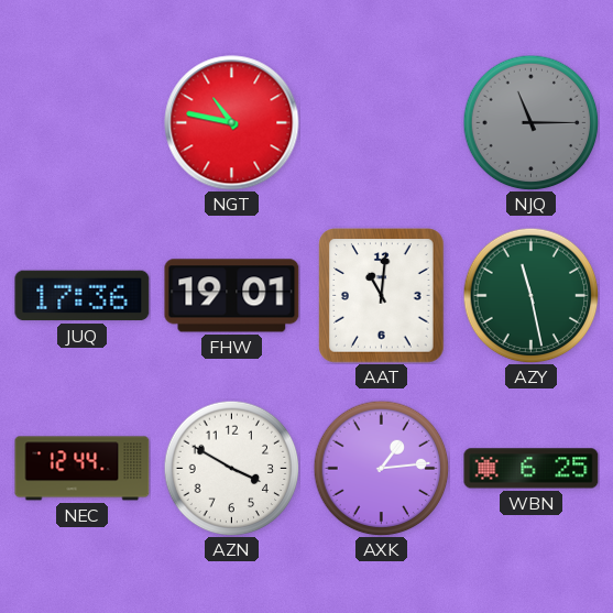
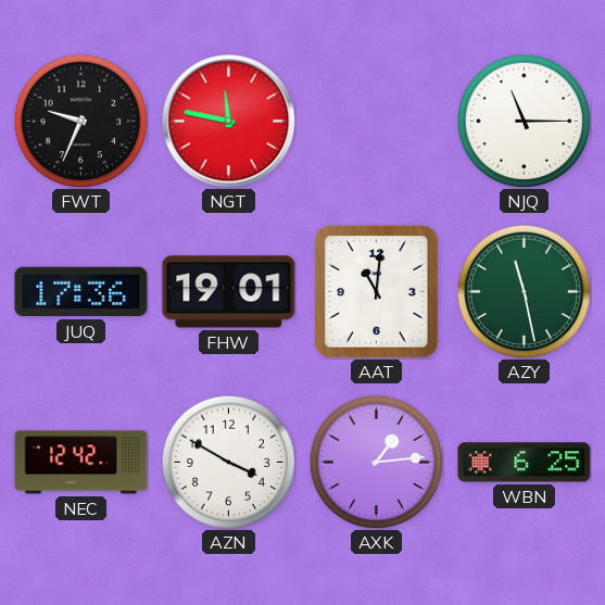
FWT: none -> 9:34
NGT: 10:47 -> 11:47
NJQ dial: grey -> white
NEC: 12:44 -> 12:42
